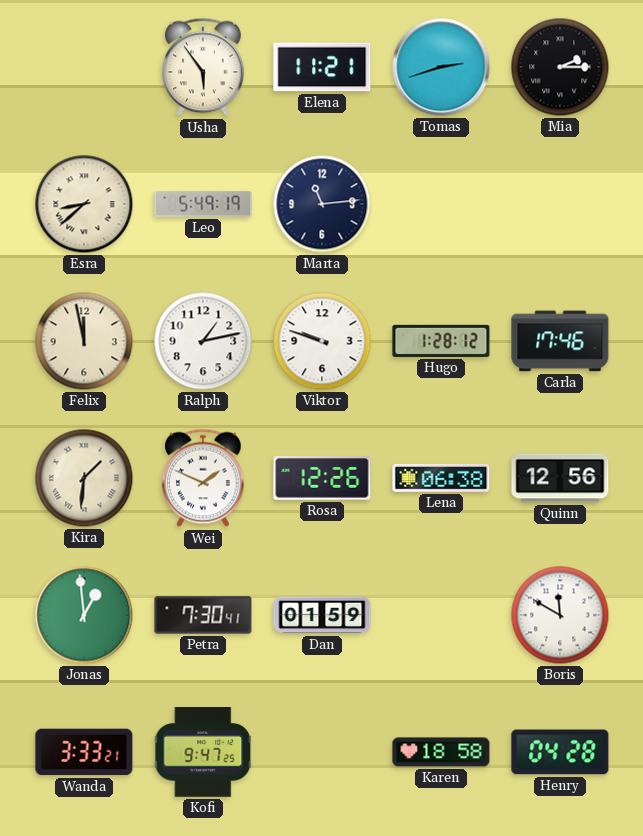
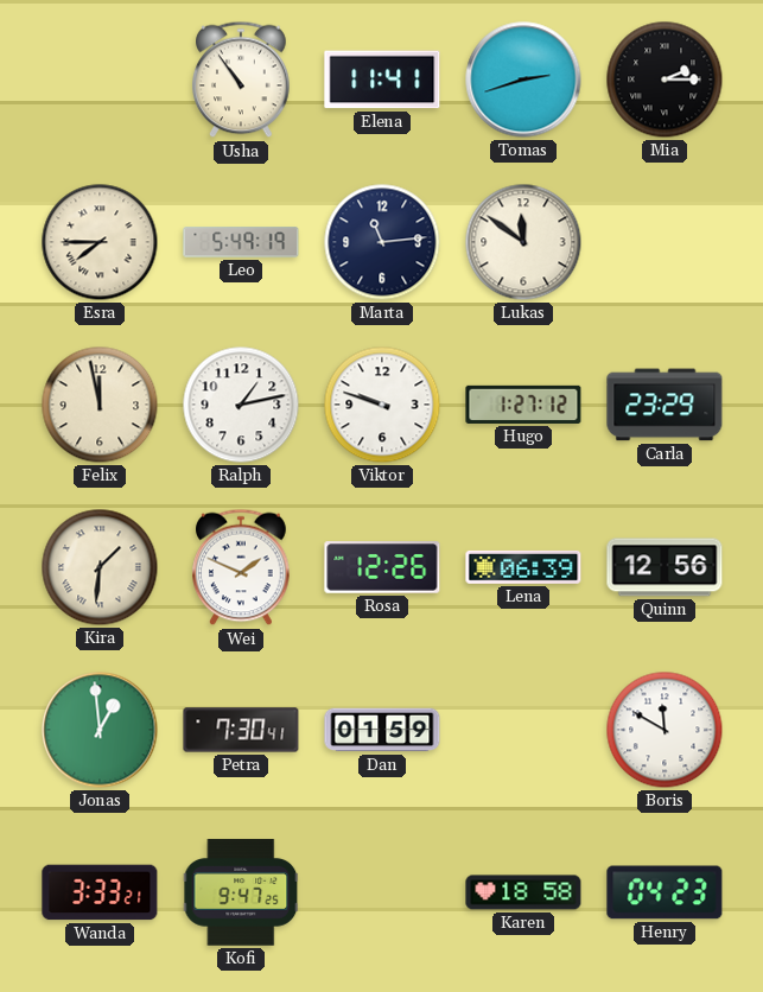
Usha: 5:54 -> 10:54
Elena: 11:21 -> 11:41
Esra: 8:38 -> 7:45
Lukas: none -> 11:51
Hugo: 1:28 -> 1:27
Carla: 17:46 -> 23:29
Lena: 06:38 -> 06:39
Henry: 04:28 -> 04:23
